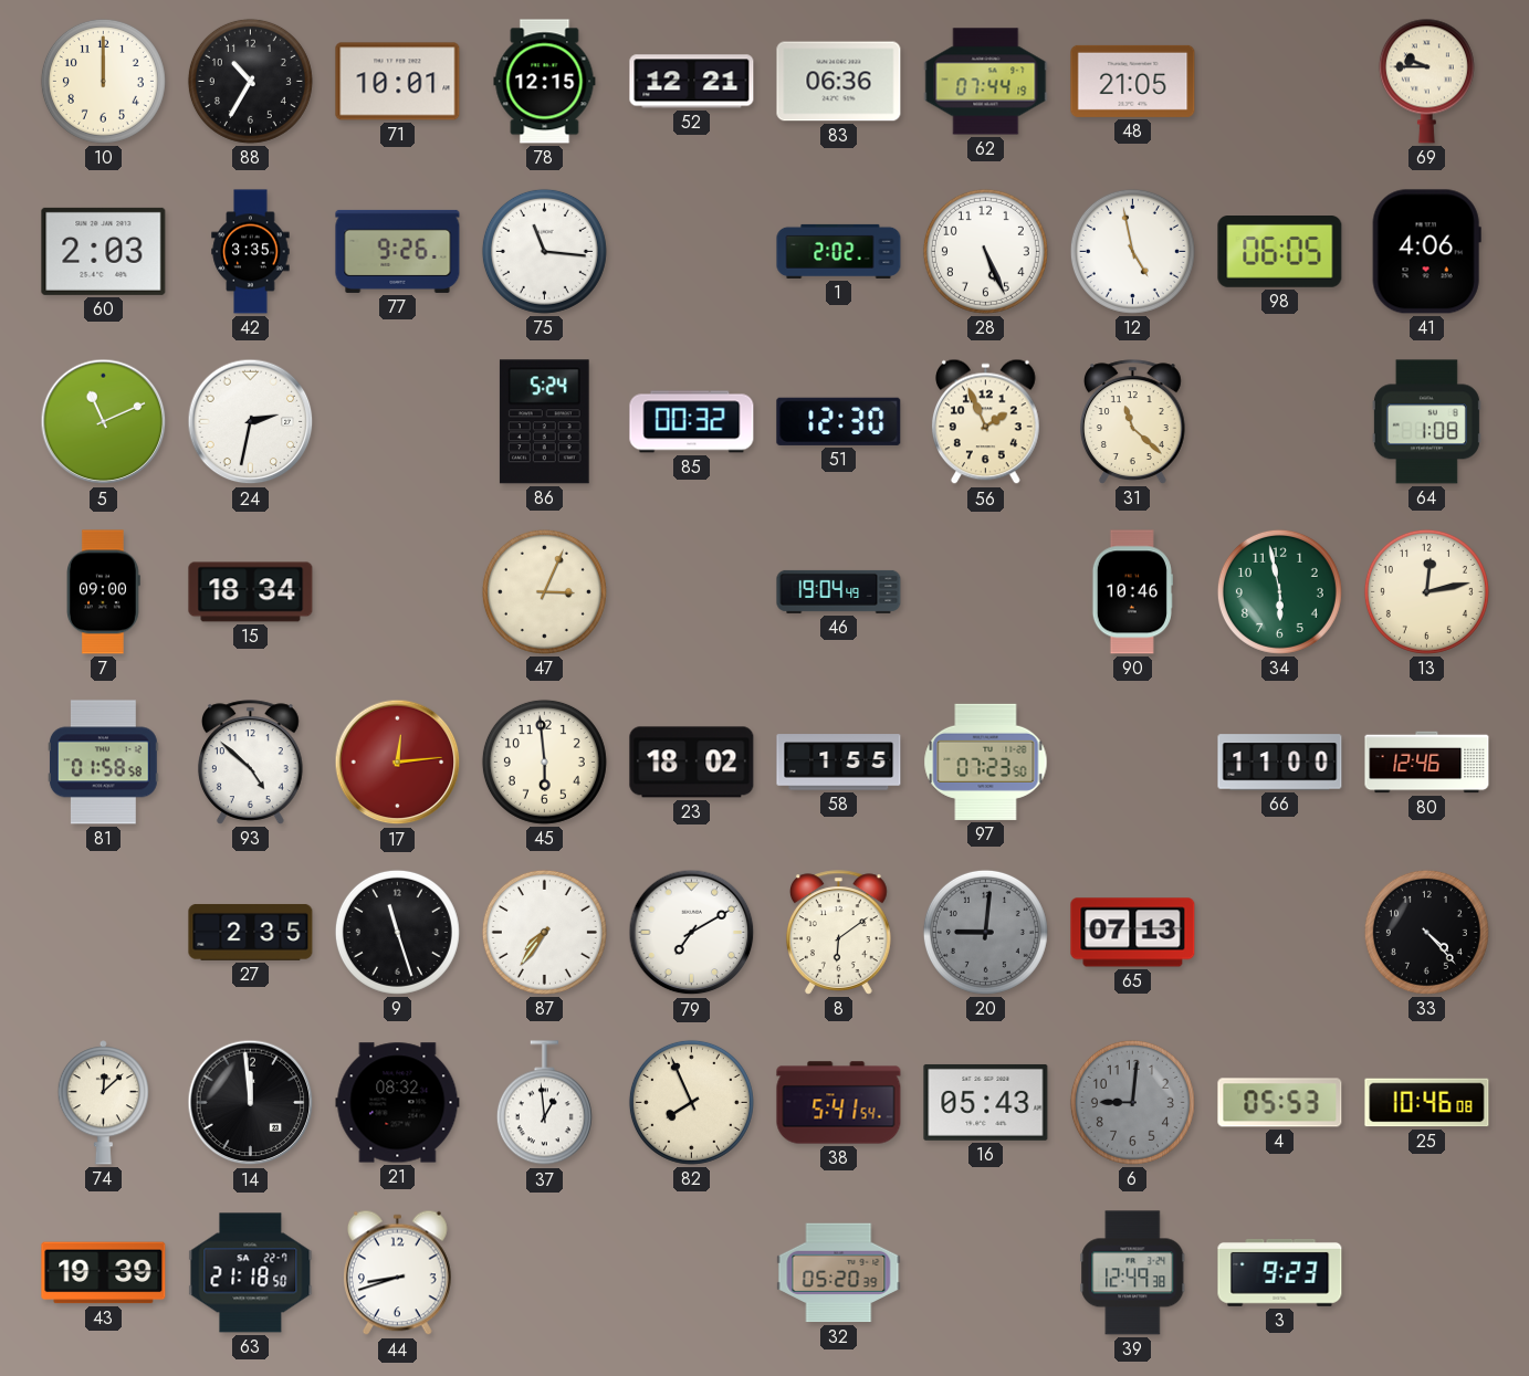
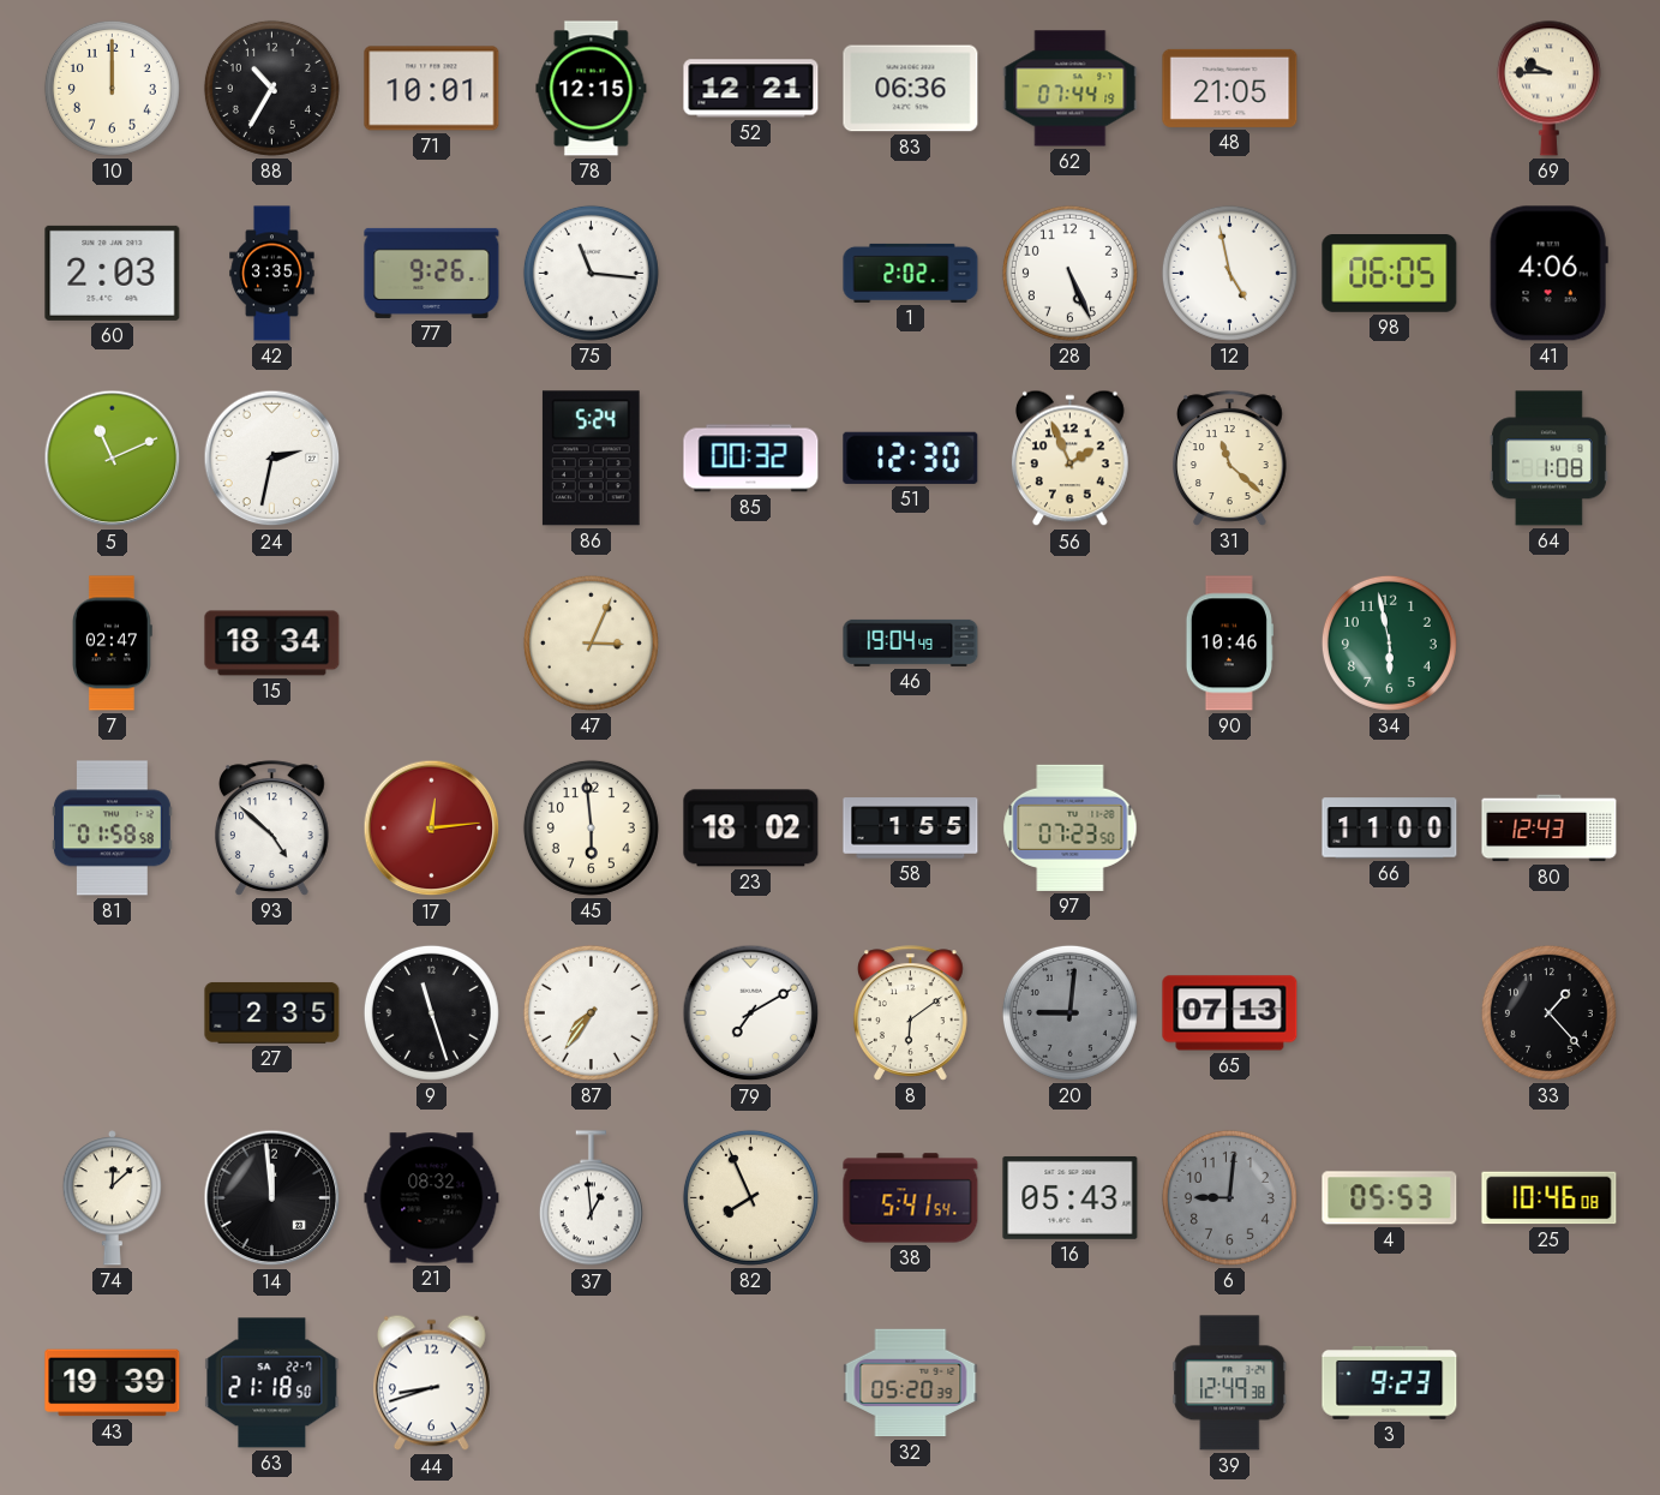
7: 09:00 -> 02:47
13: 12:13 -> none
80: 12:46 -> 12:43
33: 4:23 -> 1:23
